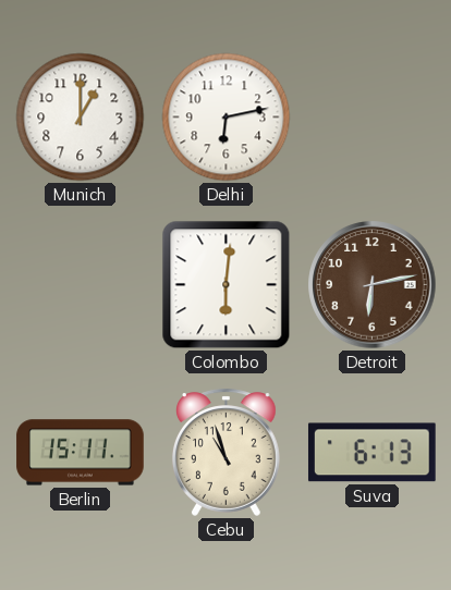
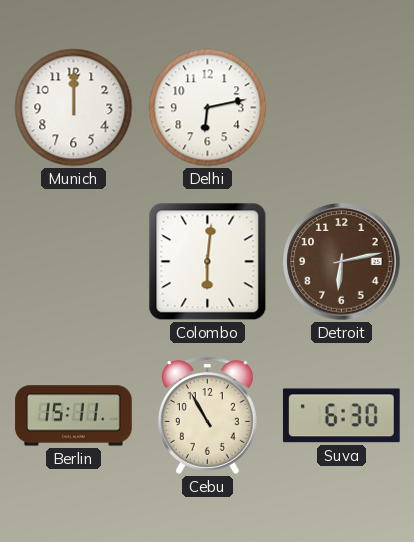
Munich: 1:00 -> 12:00
Cebu: 10:57 -> 10:55
Suva: 6:13 -> 6:30
